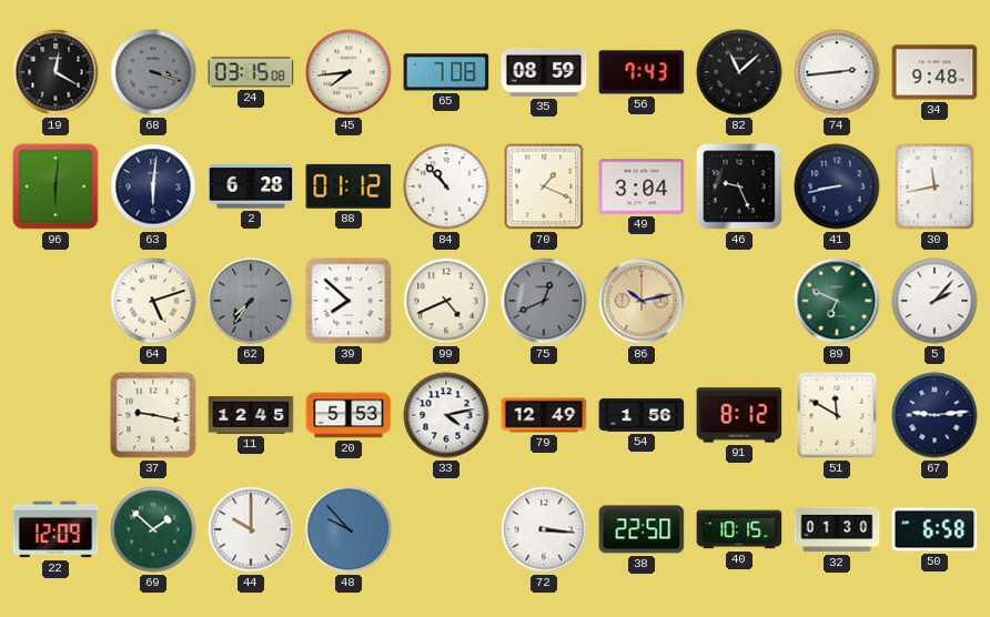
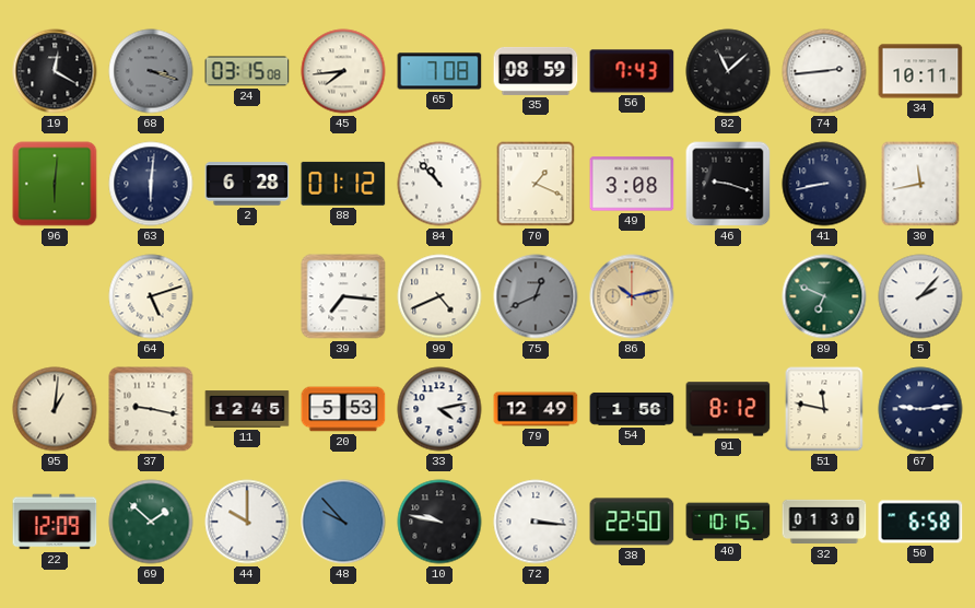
34: 9:48 -> 10:11
49: 3:04 -> 3:08
46: 9:26 -> 9:18
62: 7:36 -> none
39: 7:52 -> 7:16
95: none -> 1:01
51: 11:50 -> 11:47
10: none -> 9:47
